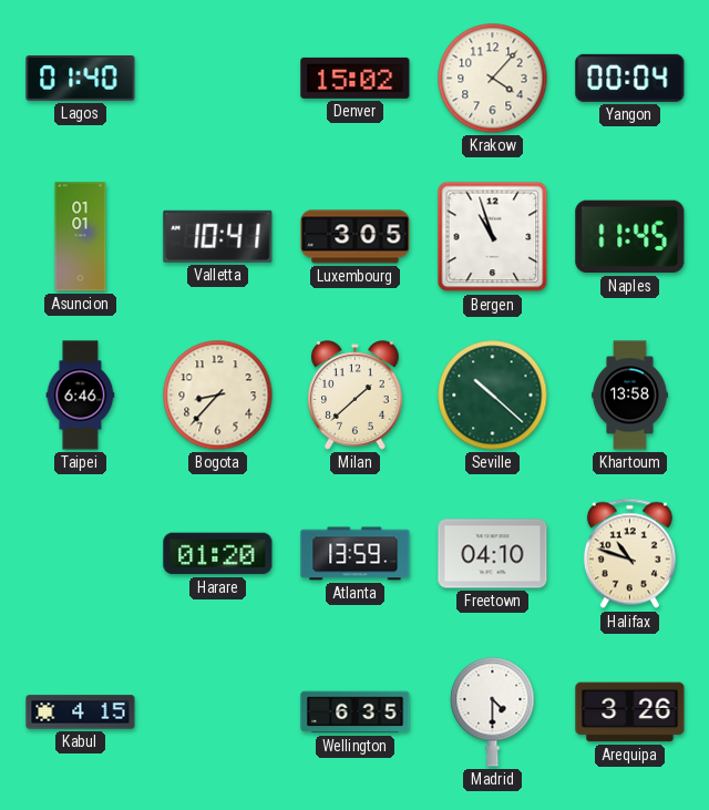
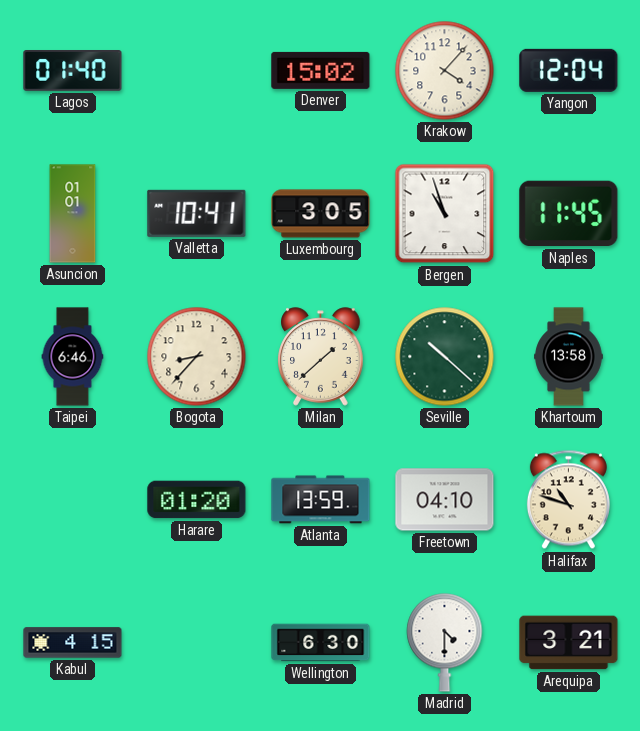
Yangon: 00:04 -> 12:04
Wellington: 6:35 -> 6:30
Arequipa: 3:26 -> 3:21
